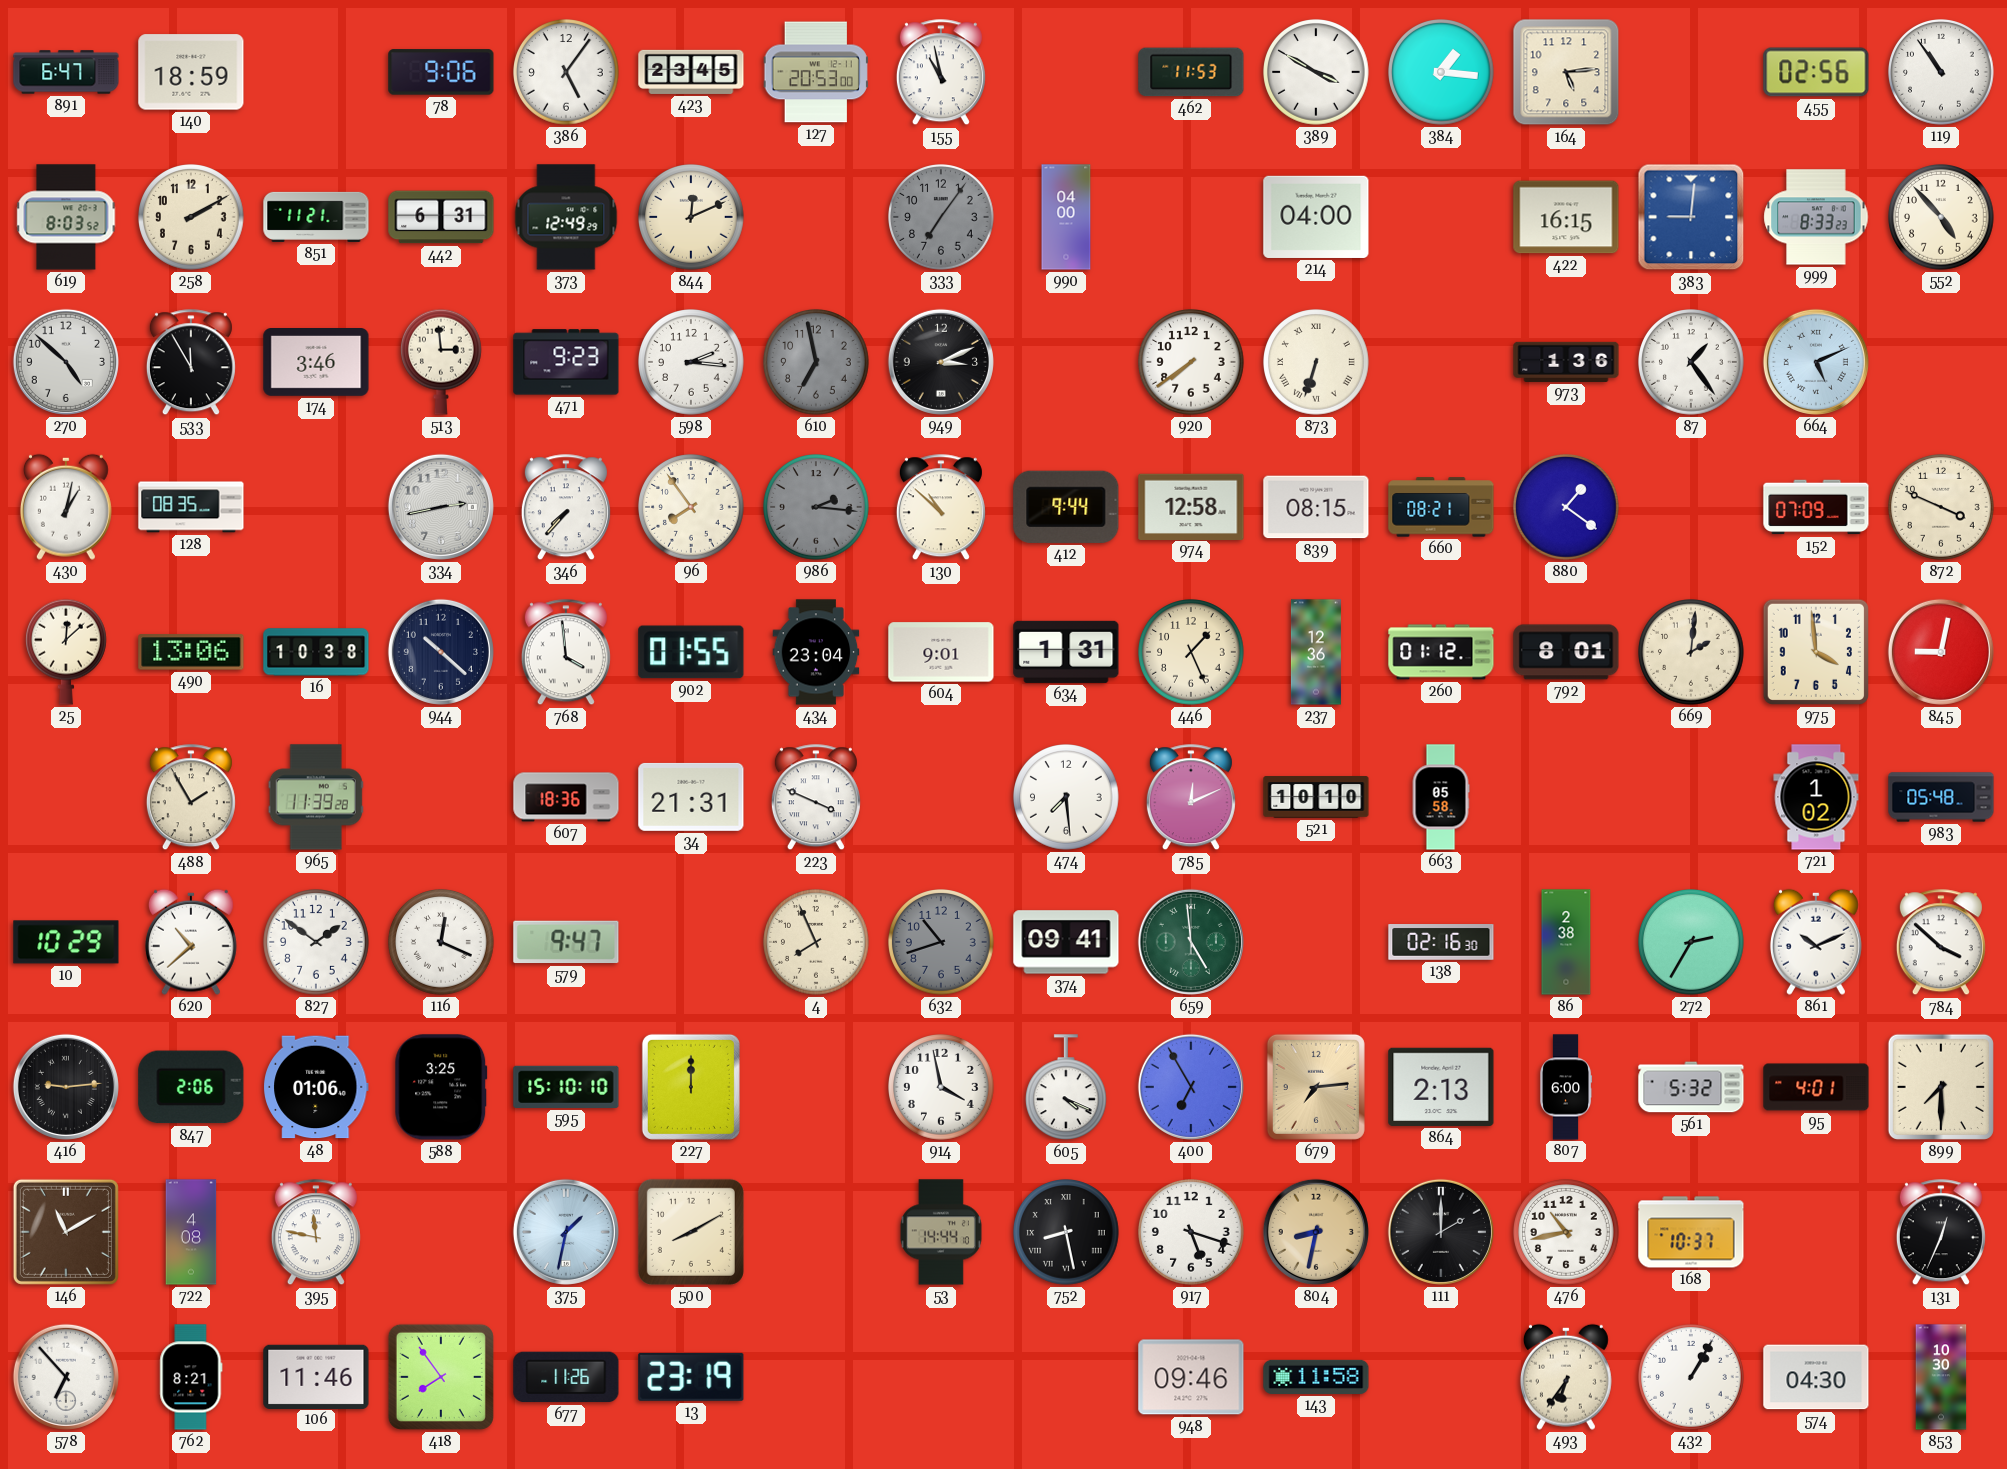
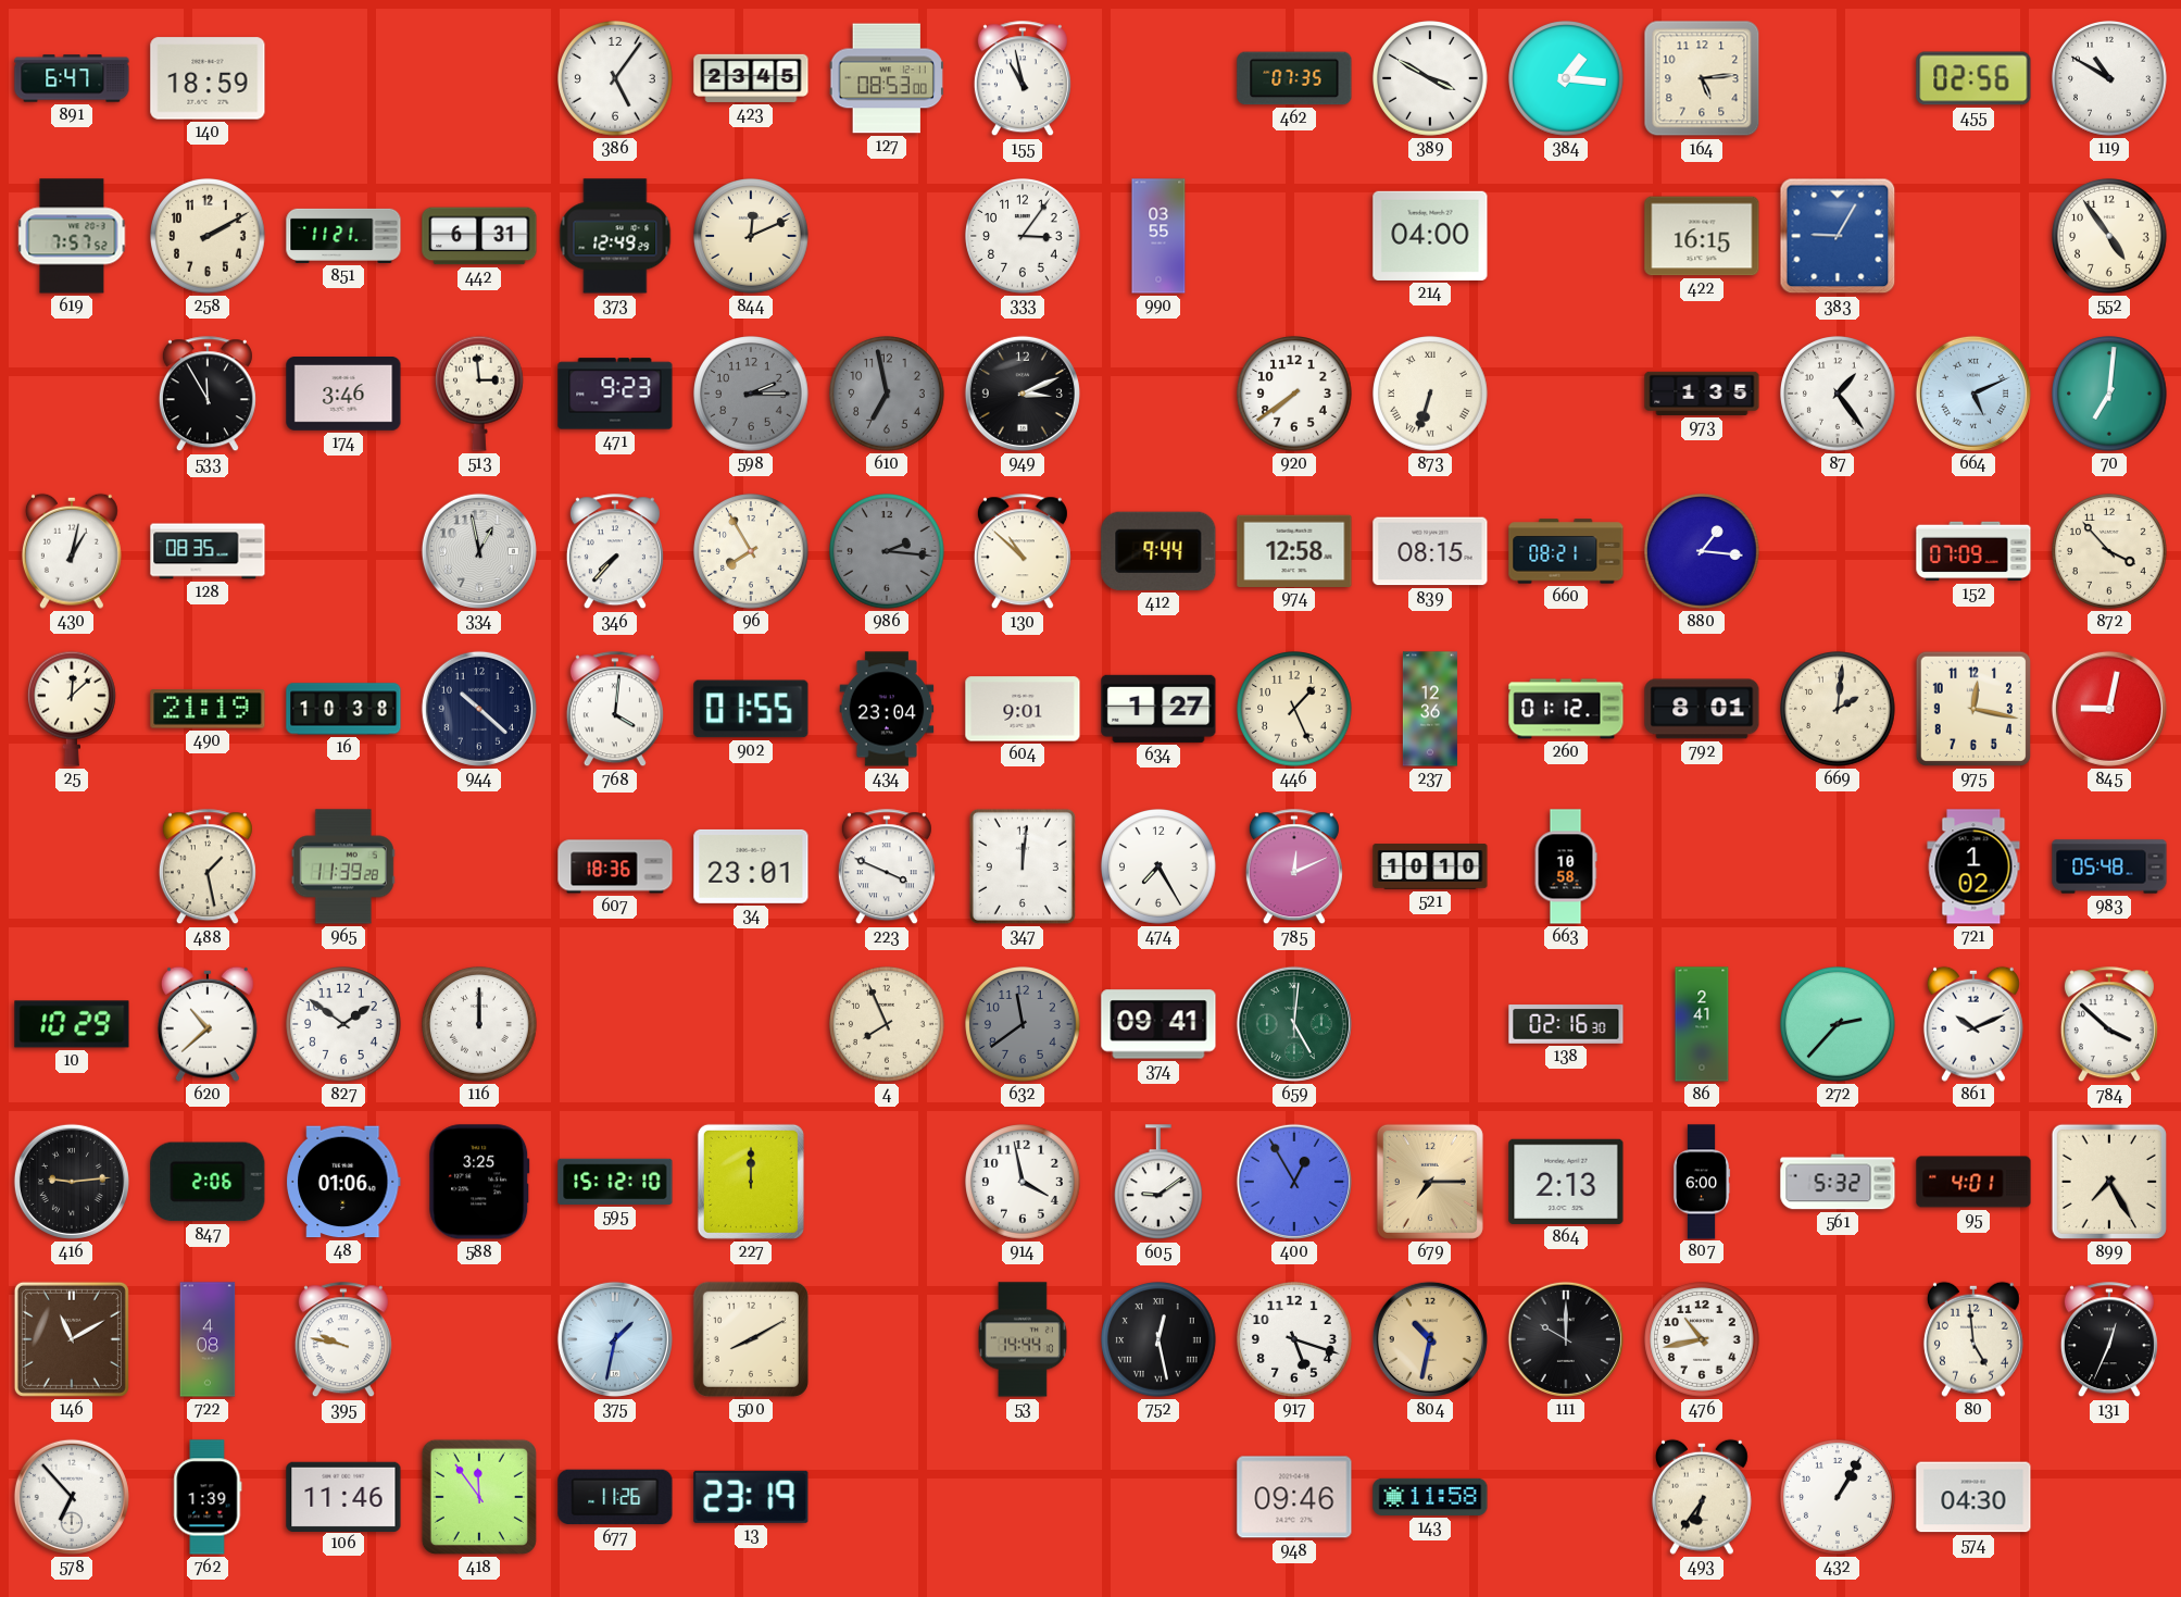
78: 9:06 -> none
127: 20:53 -> 08:53
462: 11:53 -> 07:35
119: 10:54 -> 10:50
619: 8:03 -> 7:57
333: 7:06 -> 3:06
333 dial: grey -> white
990: 04:00 -> 03:55
383: 9:01 -> 9:05
999: 8:33 -> none
552: 4:53 -> 4:54
270: 4:52 -> none
598: 2:16 -> 2:15
598 dial: white -> grey
973: 1:36 -> 1:35
70: none -> 7:01
334: 2:43 -> 12:58
96: 7:54 -> 7:55
880: 1:21 -> 1:16
872: 3:49 -> 3:53
490: 13:06 -> 21:19
768: 3:59 -> 4:01
634: 1:31 -> 1:27
975: 3:59 -> 12:17
488: 1:55 -> 1:28
34: 21:31 -> 23:01
347: none -> 12:01
474: 7:29 -> 7:25
663: 05:58 -> 10:58
116: 12:19 -> 12:00
579: 9:47 -> none
632: 10:42 -> 11:39
659: 4:59 -> 5:01
86: 2:38 -> 2:41
272: 2:35 -> 2:37
595: 15:10 -> 15:12
605: 4:19 -> 9:09
400: 6:55 -> 12:55
679: 7:14 -> 7:15
899: 7:30 -> 7:25
395: 11:47 -> 9:47
752: 8:28 -> 12:28
804: 8:32 -> 10:32
111: 2:00 -> 10:00
168: 10:37 -> none
80: none -> 4:59
762: 8:21 -> 1:39
418: 7:54 -> 11:54
853: 10:30 -> none
